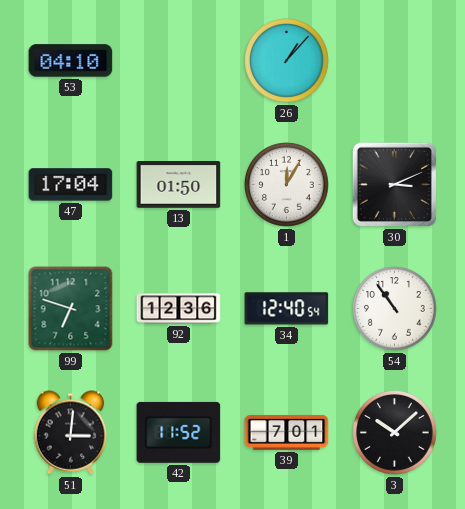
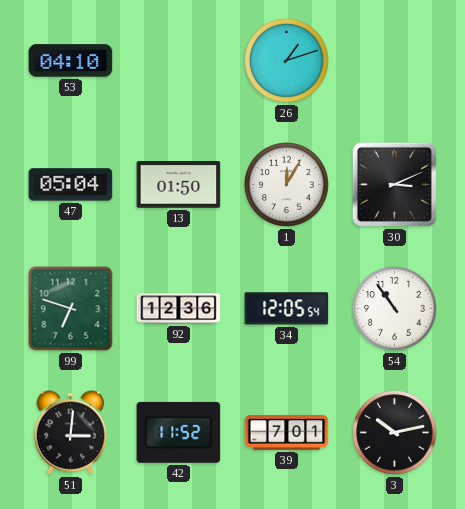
26: 1:07 -> 1:12
47: 17:04 -> 05:04
34: 12:40 -> 12:05
3: 10:08 -> 10:13
